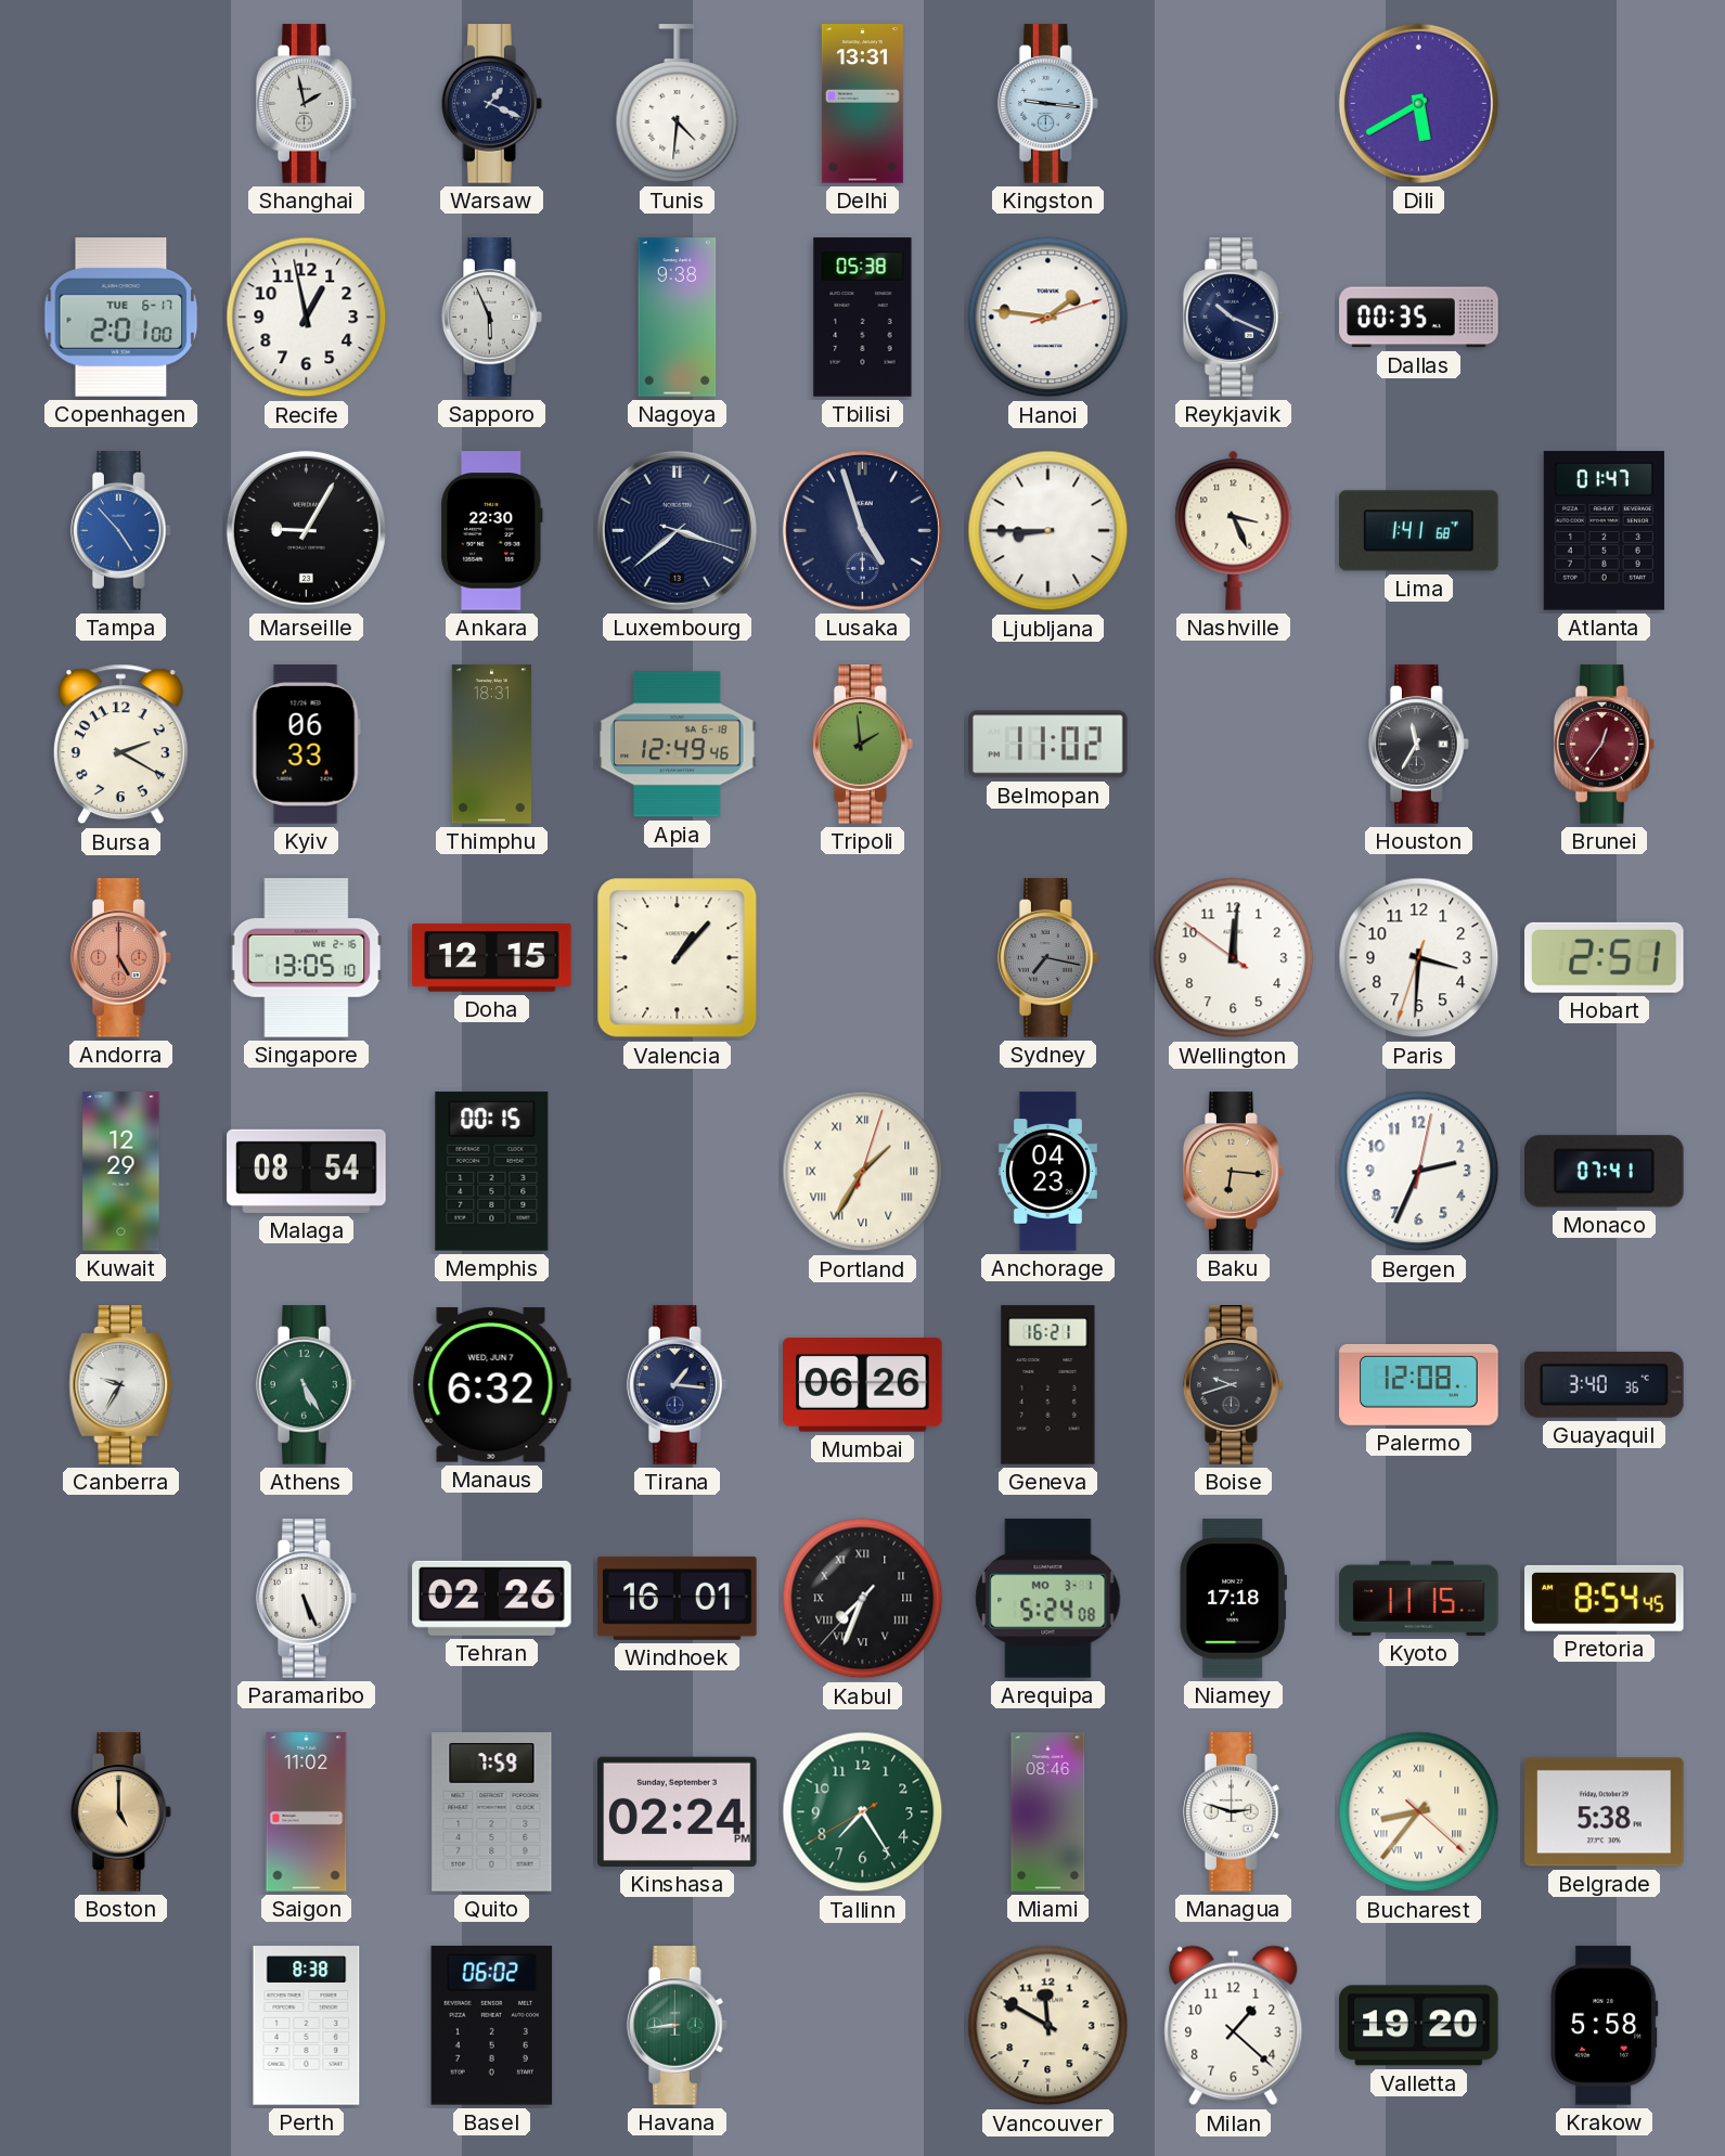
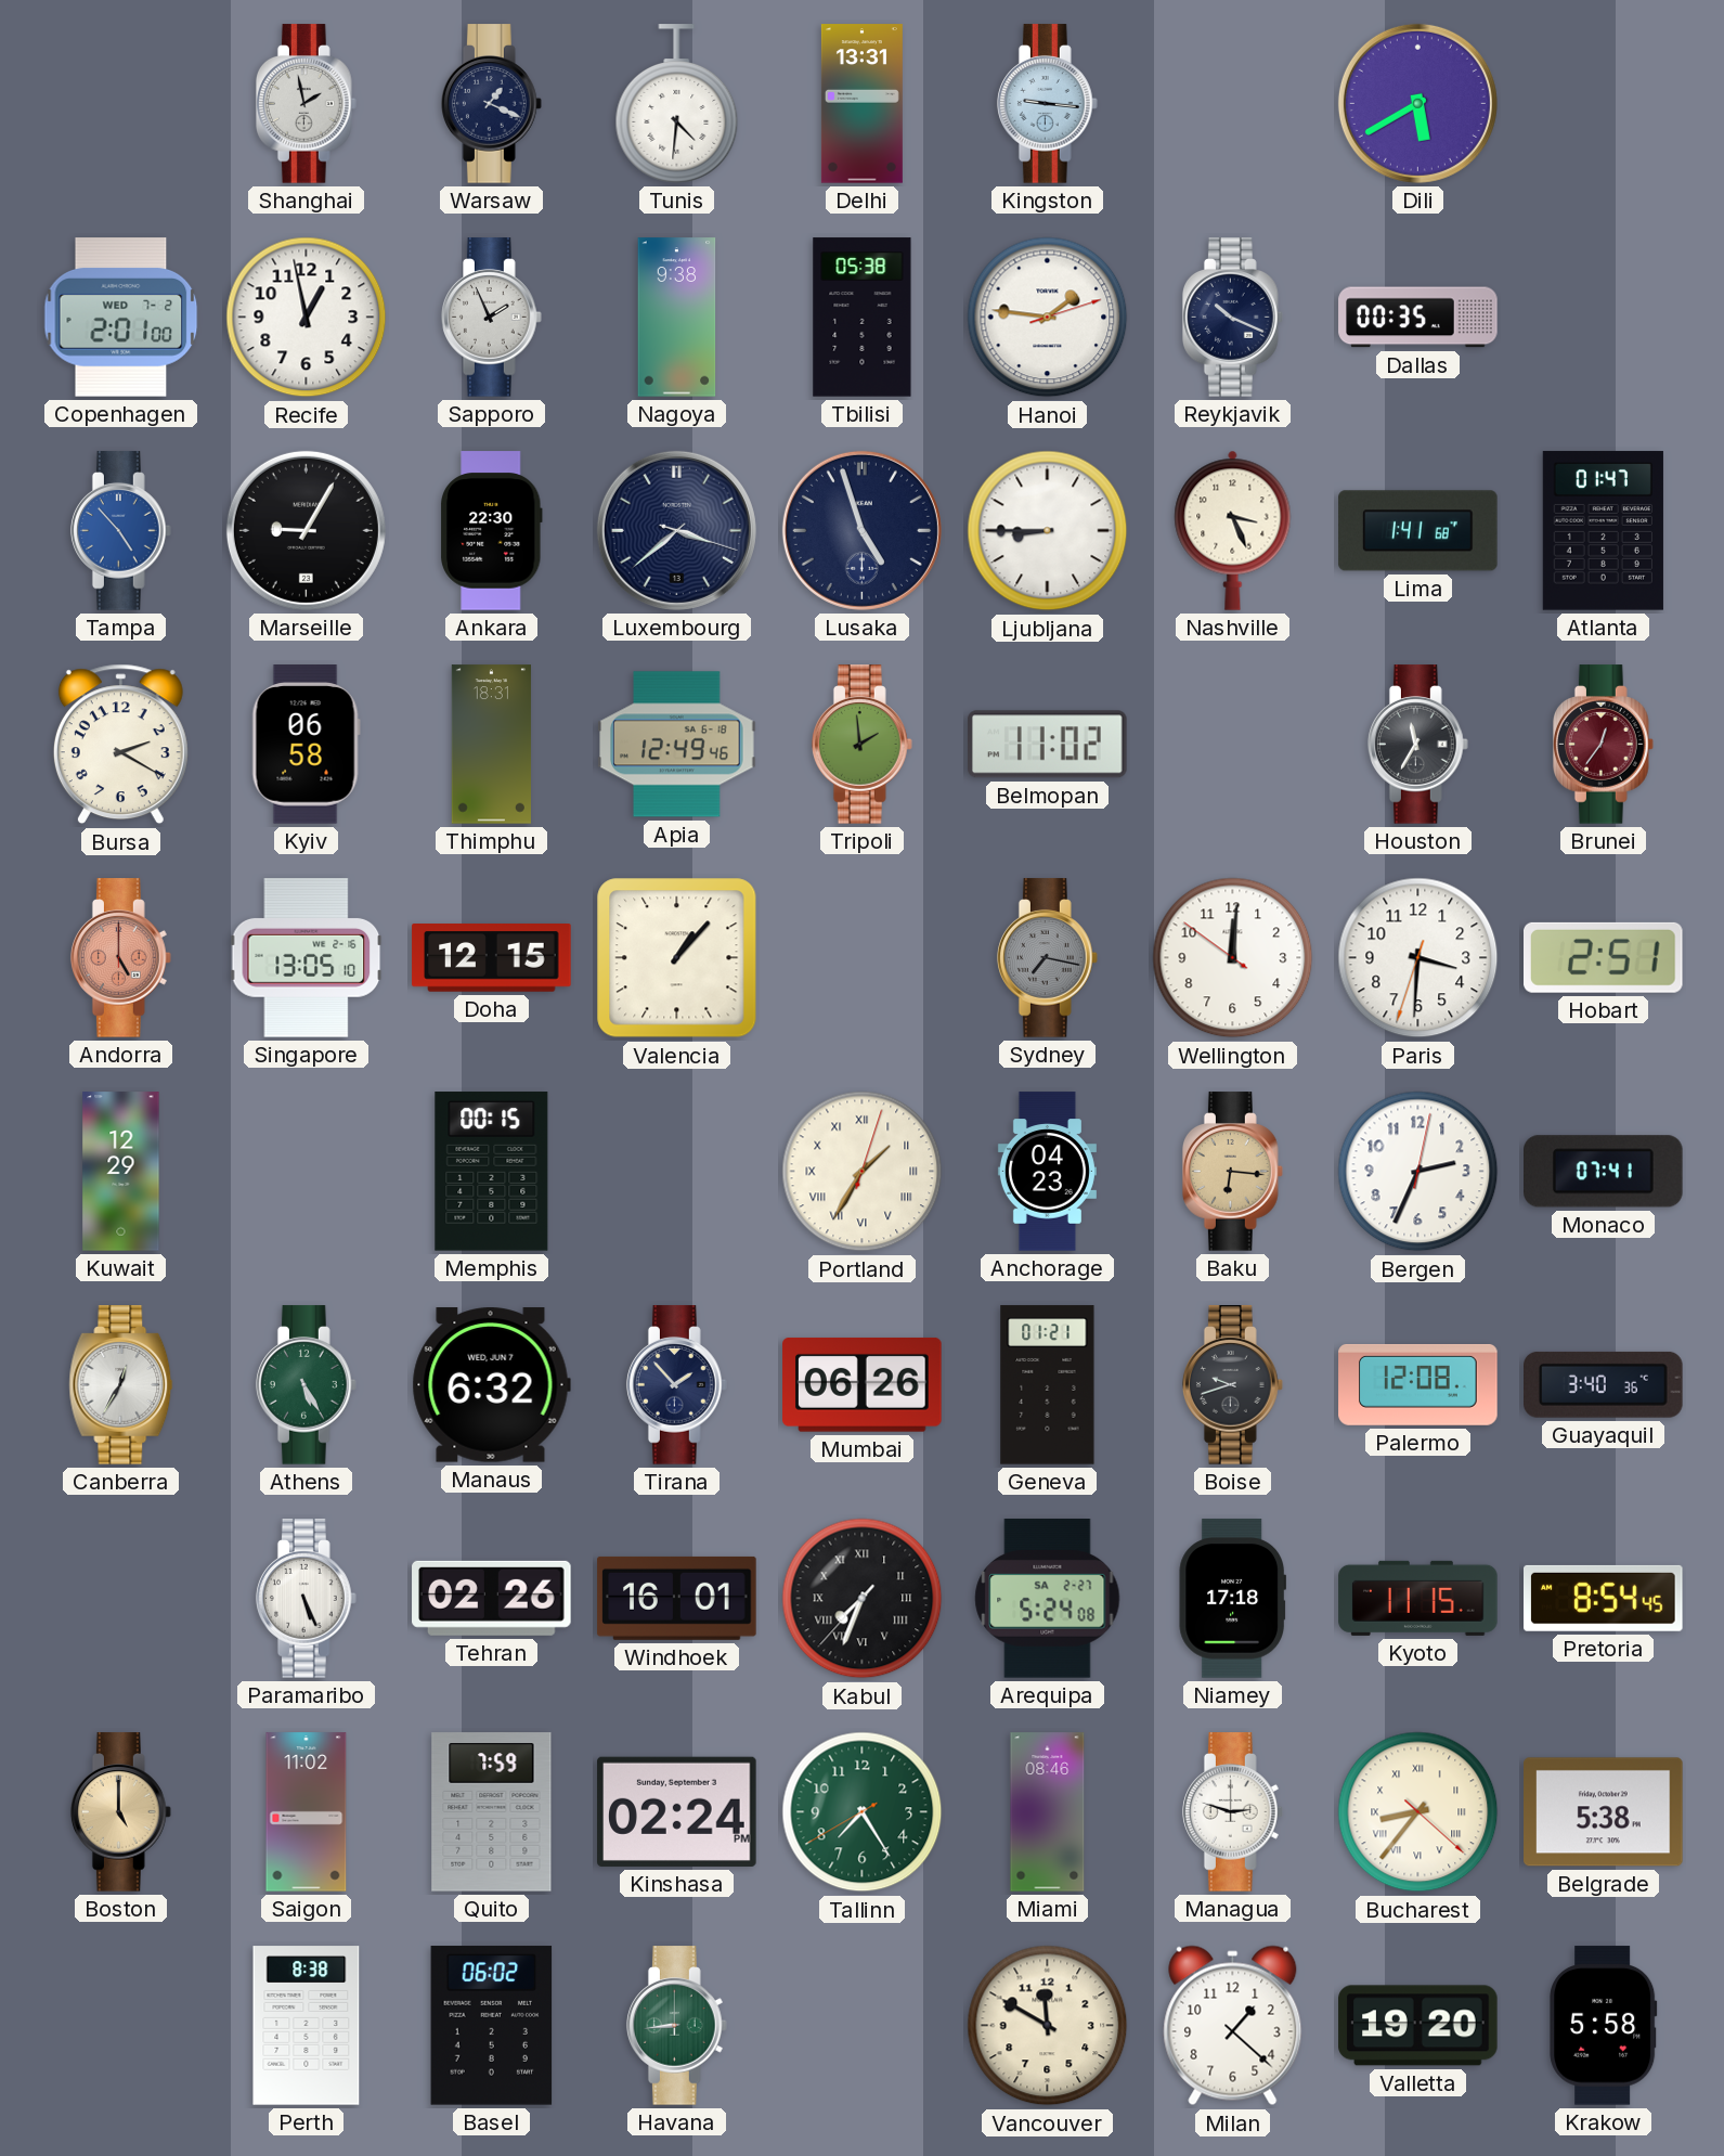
Copenhagen date: TUE 6-17 -> WED 7-2
Sapporo: 5:56 -> 1:56
Kyiv: 06:33 -> 06:58
Malaga: 08:54 -> none
Canberra: 9:35 -> 12:35
Tirana: 1:16 -> 1:53
Geneva: 16:21 -> 01:21
Arequipa date: MO 3-1 -> SA 2-27
